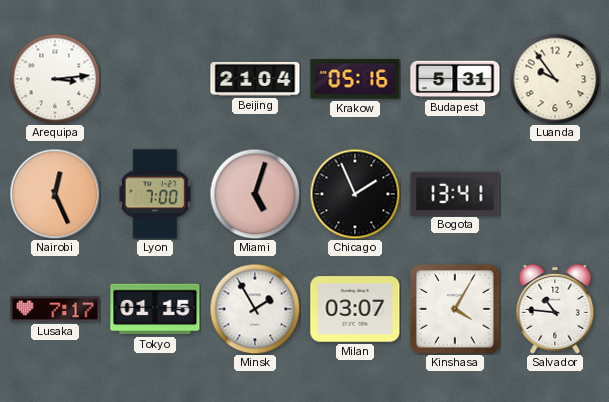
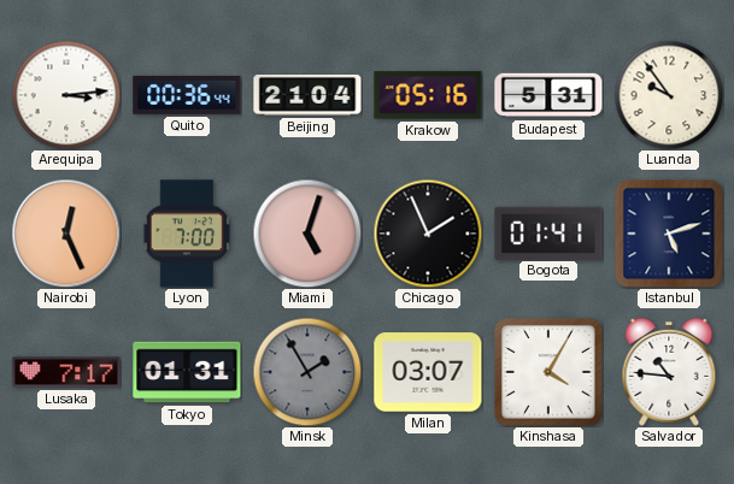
Quito: none -> 00:36
Bogota: 13:41 -> 01:41
Istanbul: none -> 5:12
Tokyo: 01:15 -> 01:31
Minsk dial: white -> grey
